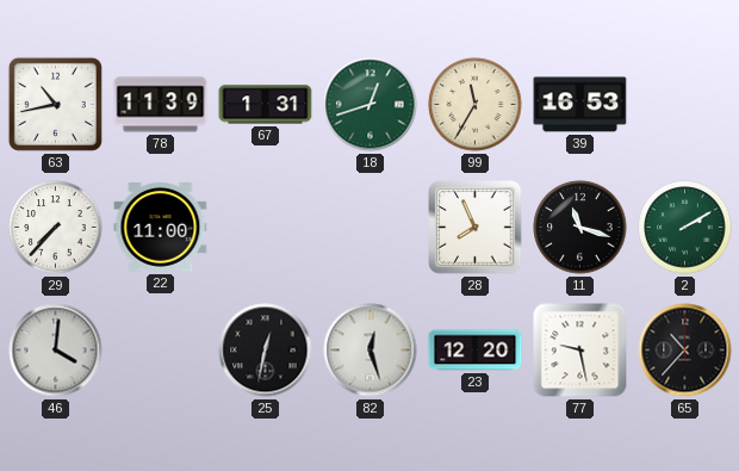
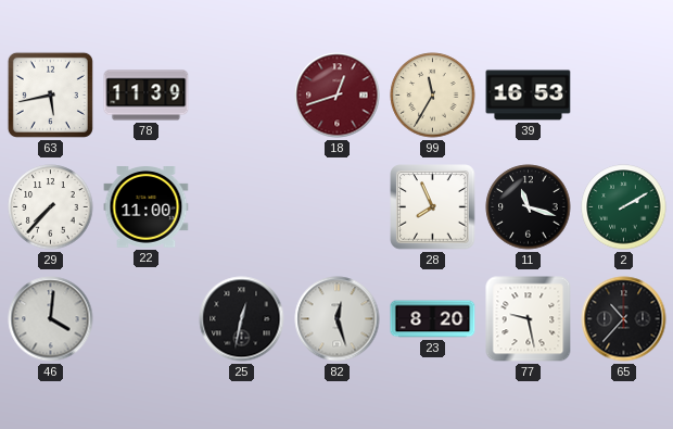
63: 10:43 -> 5:43
67: 1:31 -> none
18 dial: green -> burgundy
23: 12:20 -> 8:20
